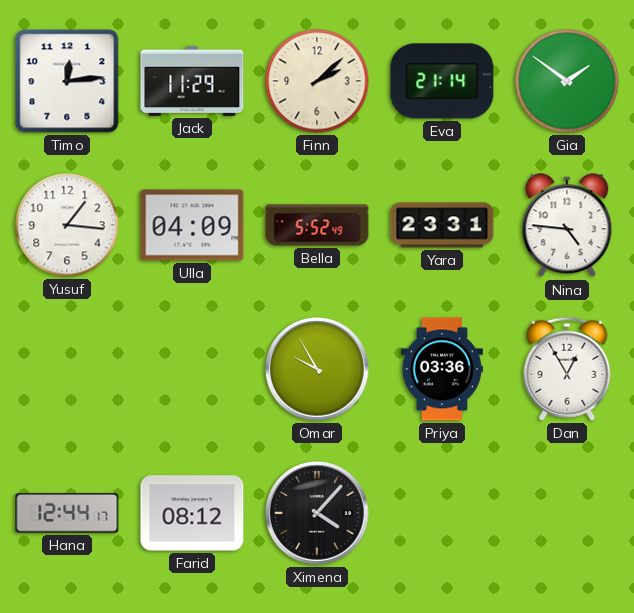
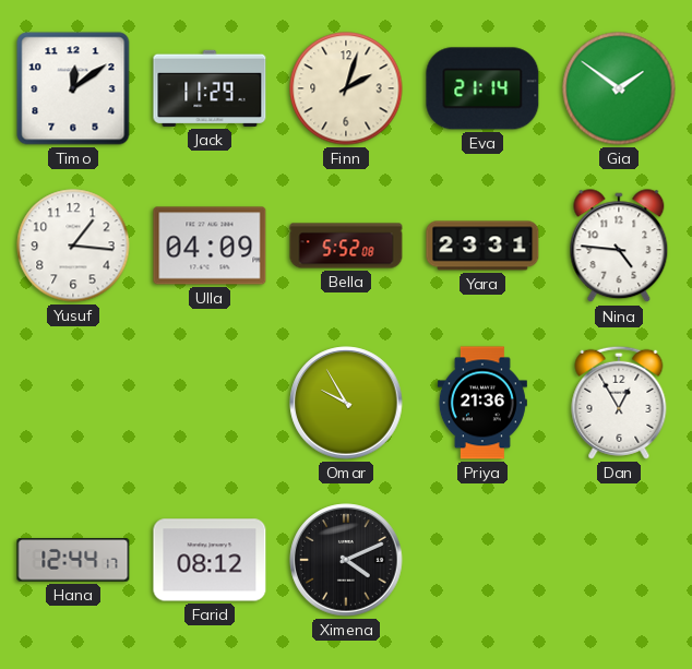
Timo: 12:14 -> 12:09
Finn: 2:08 -> 2:03
Bella: 5:52:49 -> 5:52:08
Priya: 03:36 -> 21:36
Ximena: 4:07 -> 4:11
